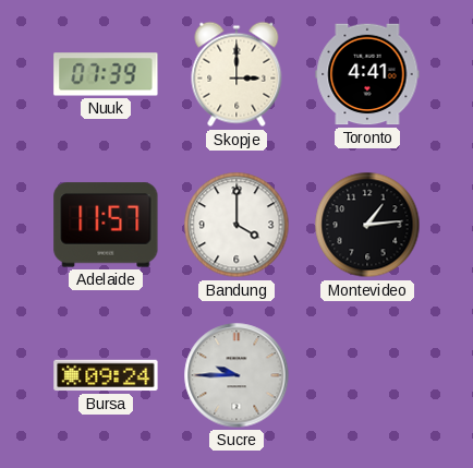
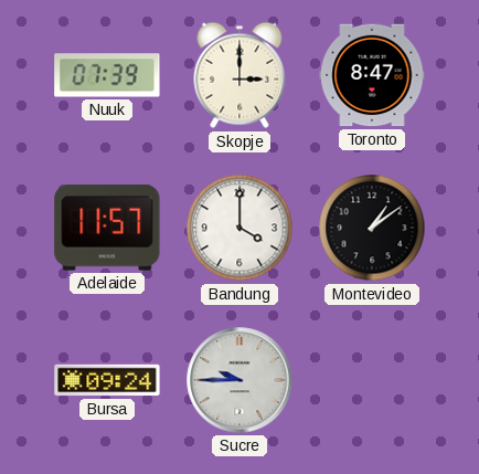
Toronto: 4:41 -> 8:47
Montevideo: 1:14 -> 1:09
